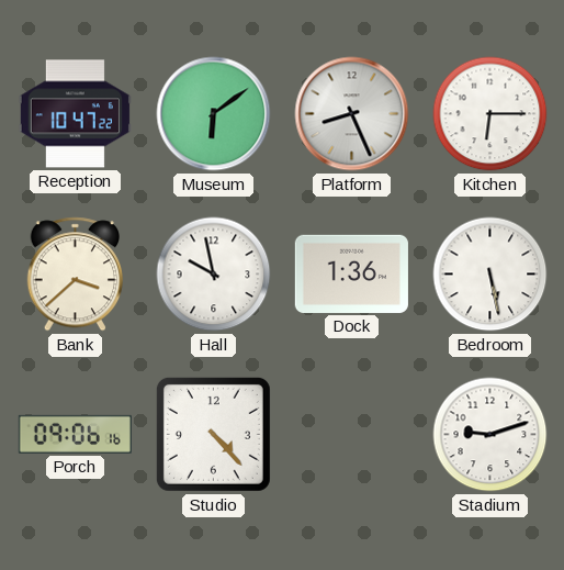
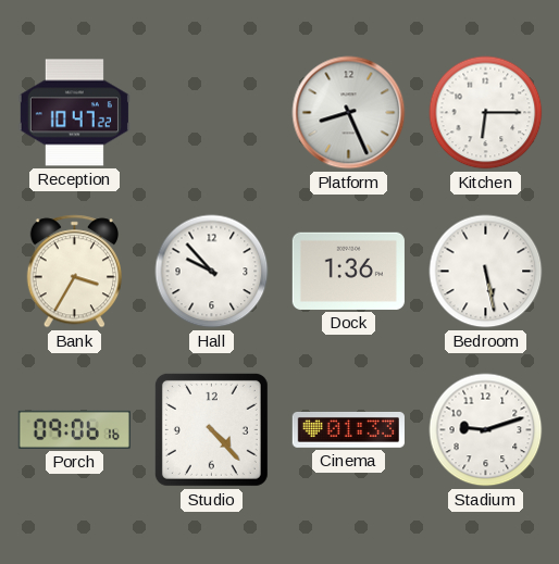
Museum: 6:09 -> none
Bank: 3:38 -> 3:35
Hall: 9:58 -> 9:53
Cinema: none -> 01:33
